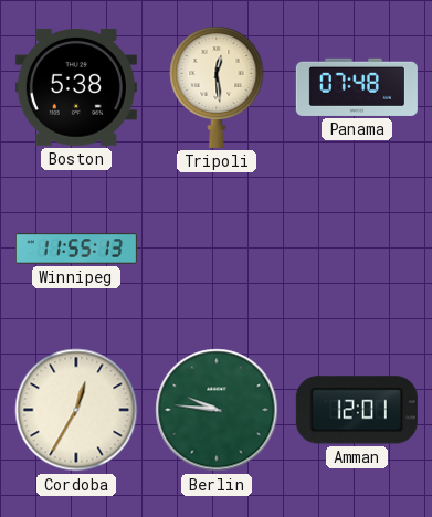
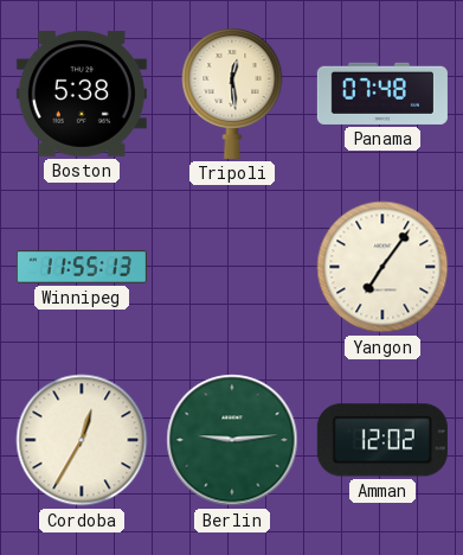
Yangon: none -> 7:06
Berlin: 9:46 -> 9:14
Amman: 12:01 -> 12:02
